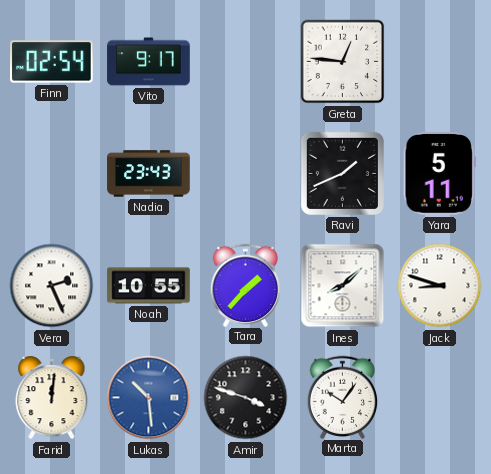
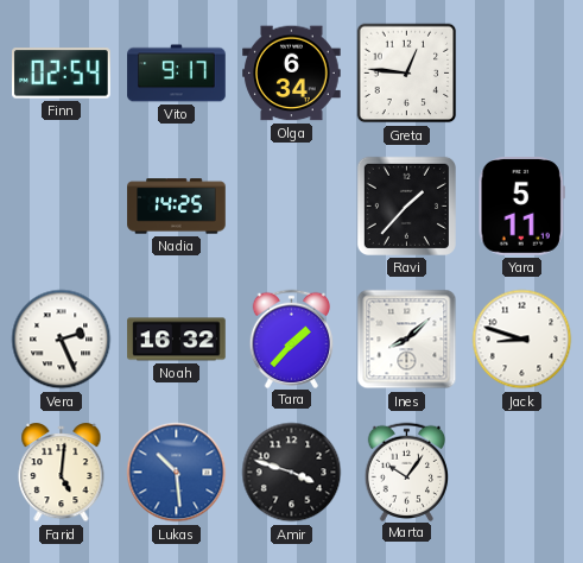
Olga: none -> 6:34
Nadia: 23:43 -> 14:25
Ravi: 1:41 -> 1:37
Noah: 10:55 -> 16:32
Farid: 12:01 -> 5:01
